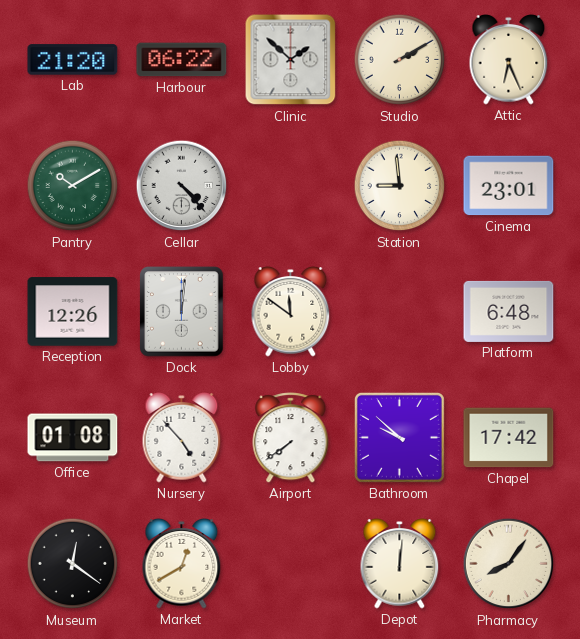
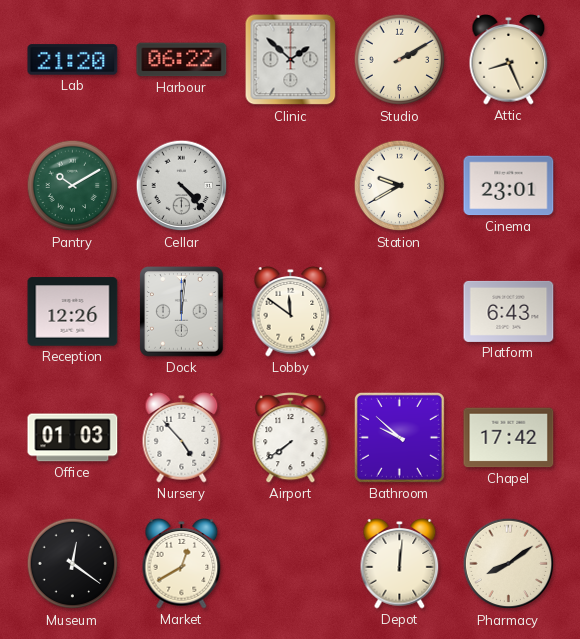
Attic: 6:26 -> 8:26
Station: 8:59 -> 9:40
Platform: 6:48 -> 6:43
Office: 01:08 -> 01:03
Pharmacy: 8:06 -> 8:09
